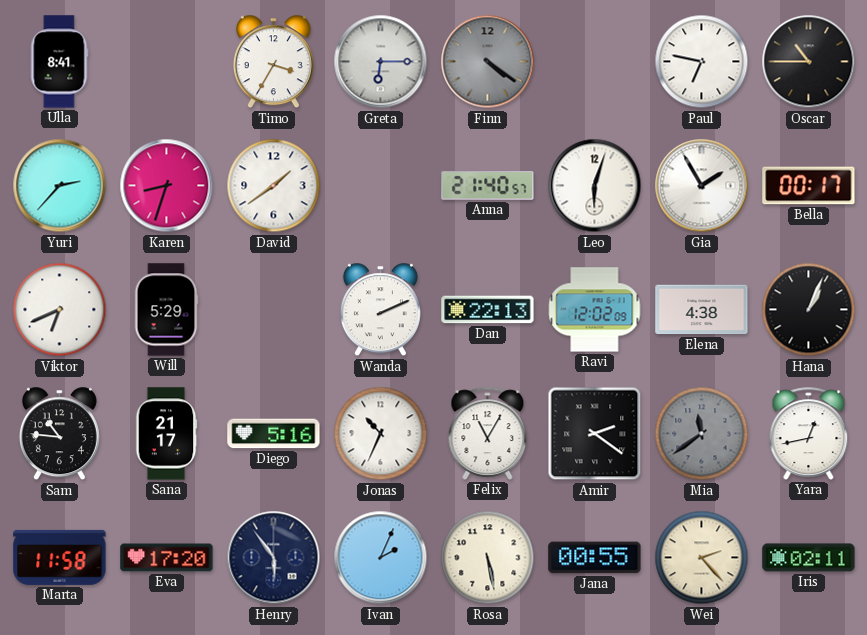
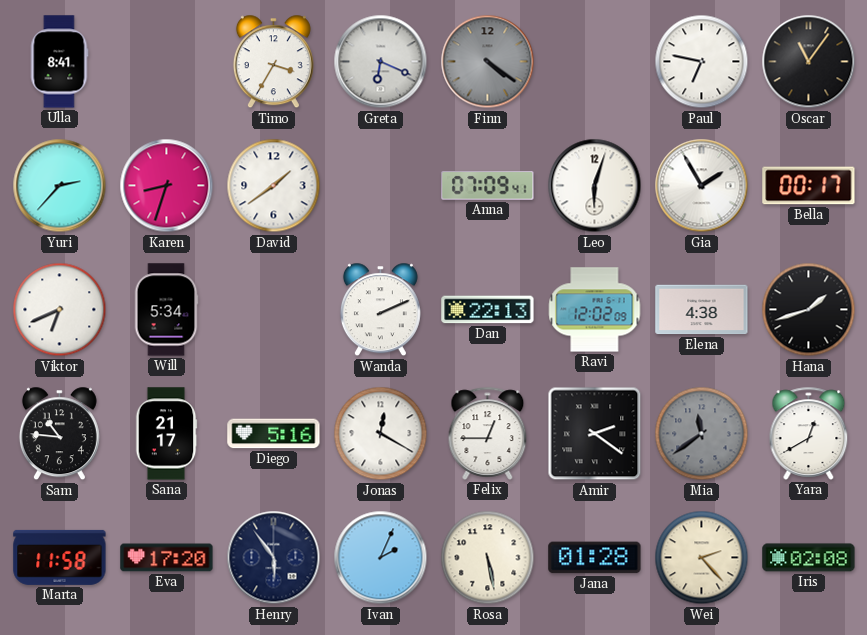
Greta: 6:15 -> 6:19
Oscar: 10:45 -> 11:06
Anna: 21:40 -> 07:09
Will: 5:29 -> 5:34
Hana: 1:04 -> 1:42
Jonas: 10:34 -> 12:20
Felix: 11:05 -> 12:45
Yara: 12:43 -> 12:40
Jana: 00:55 -> 01:28
Iris: 02:11 -> 02:08
